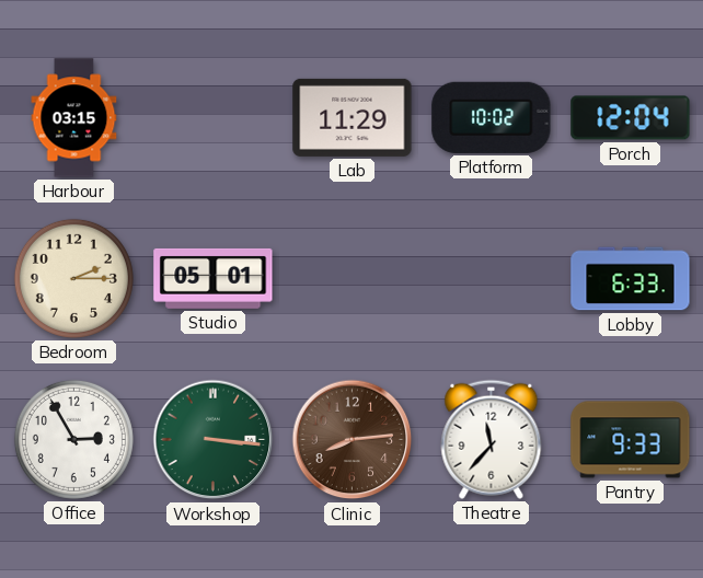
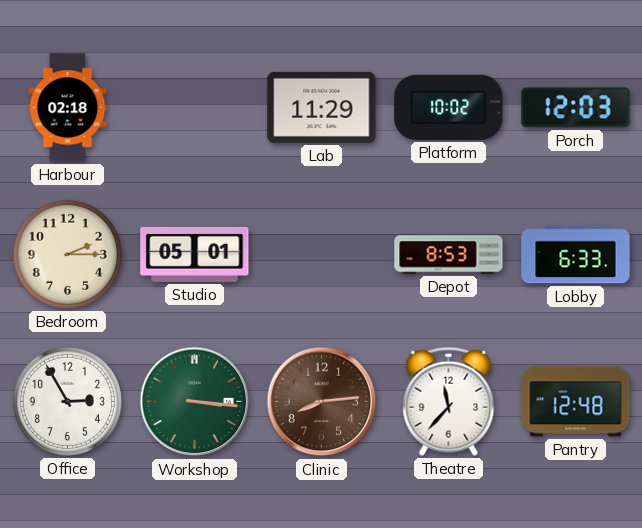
Harbour: 03:15 -> 02:18
Porch: 12:04 -> 12:03
Depot: none -> 8:53
Pantry: 9:33 -> 12:48
